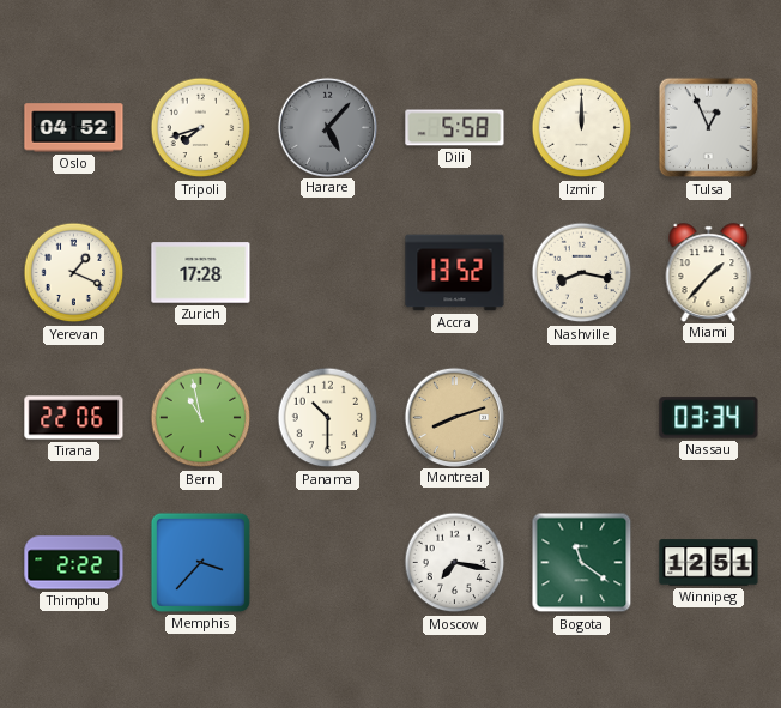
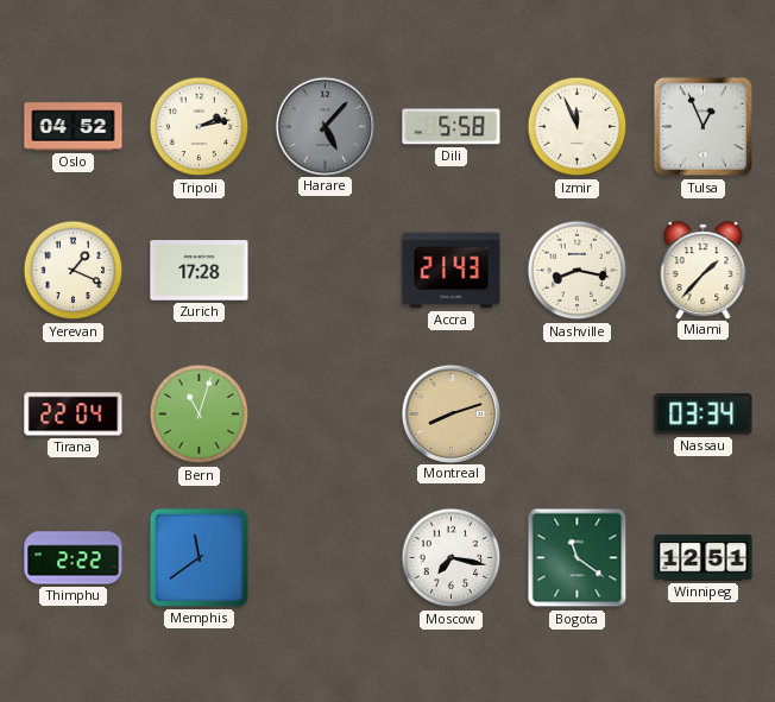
Tripoli: 7:42 -> 2:13
Izmir: 12:00 -> 11:56
Accra: 13:52 -> 21:43
Tirana: 22:06 -> 22:04
Bern: 10:58 -> 11:03
Panama: 10:30 -> none
Memphis: 3:37 -> 11:39
